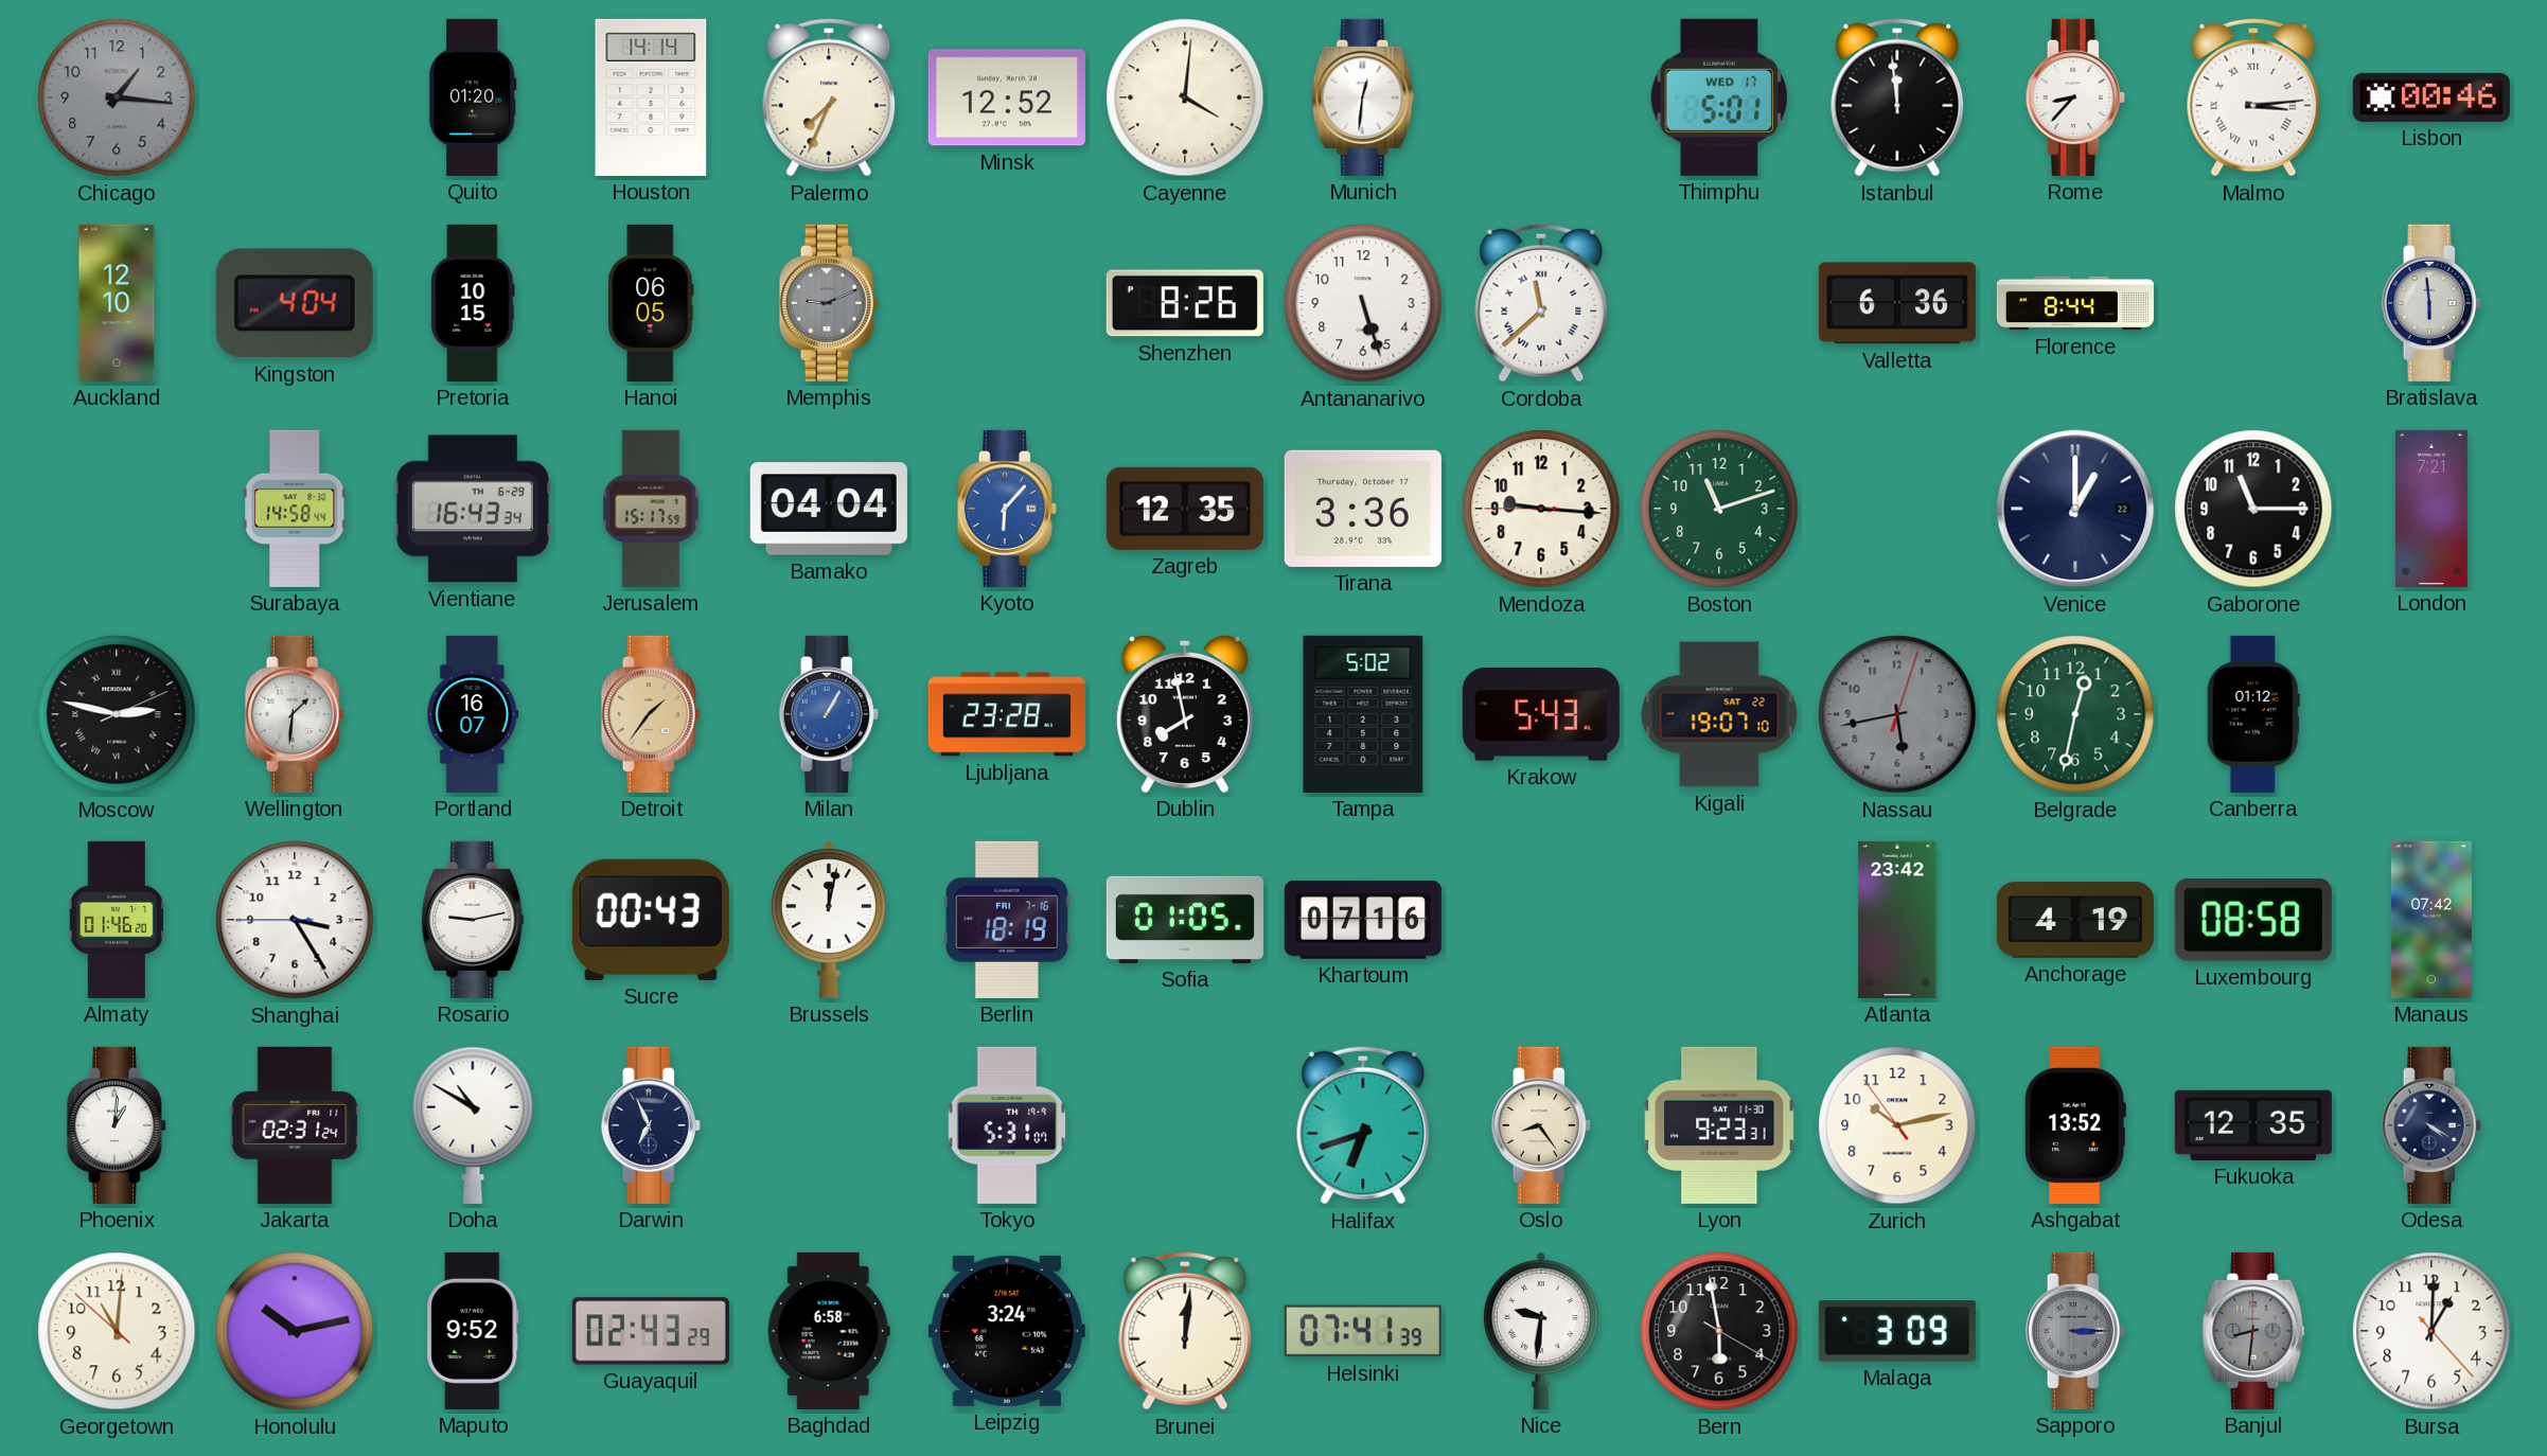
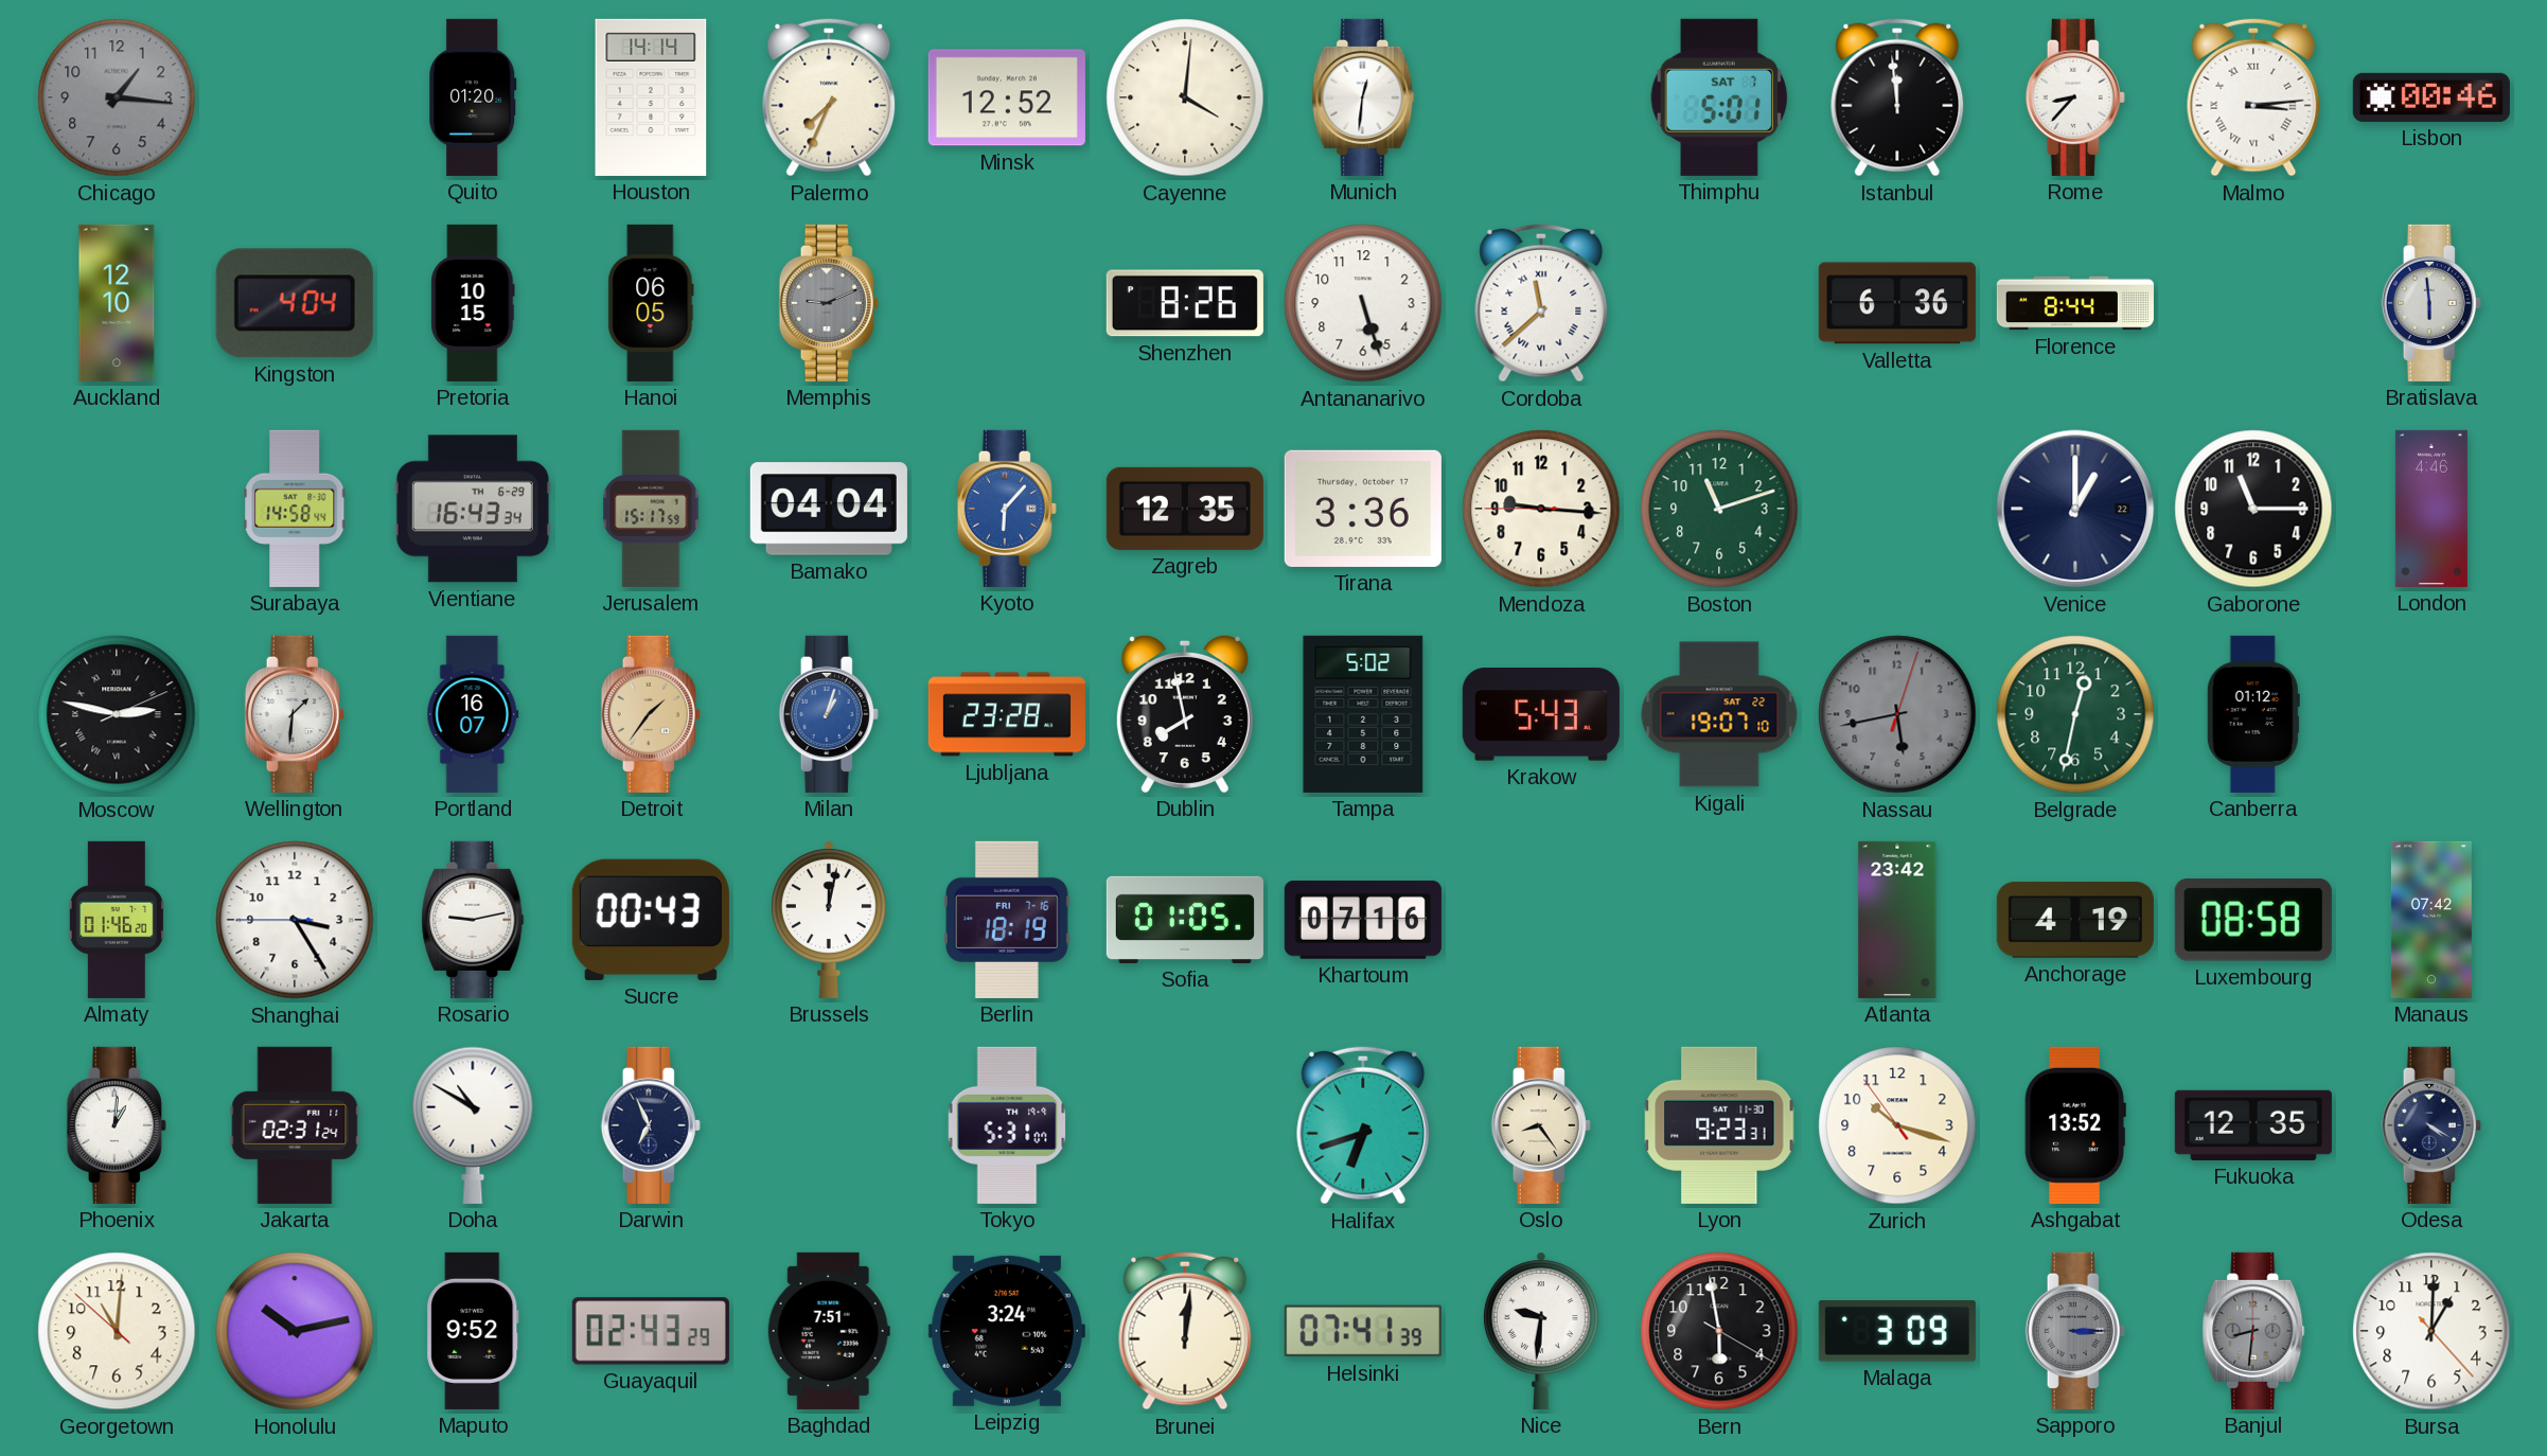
Thimphu date: WED 17 -> SAT 7
London: 7:21 -> 4:46
Milan: 1:05 -> 1:03
Zurich: 10:12 -> 10:17
Baghdad: 6:58 -> 7:51
